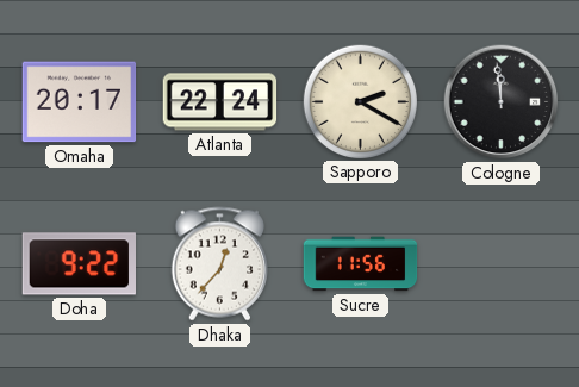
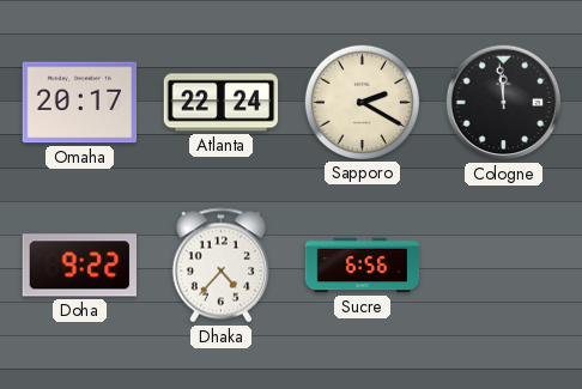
Dhaka: 12:37 -> 4:37
Sucre: 11:56 -> 6:56
